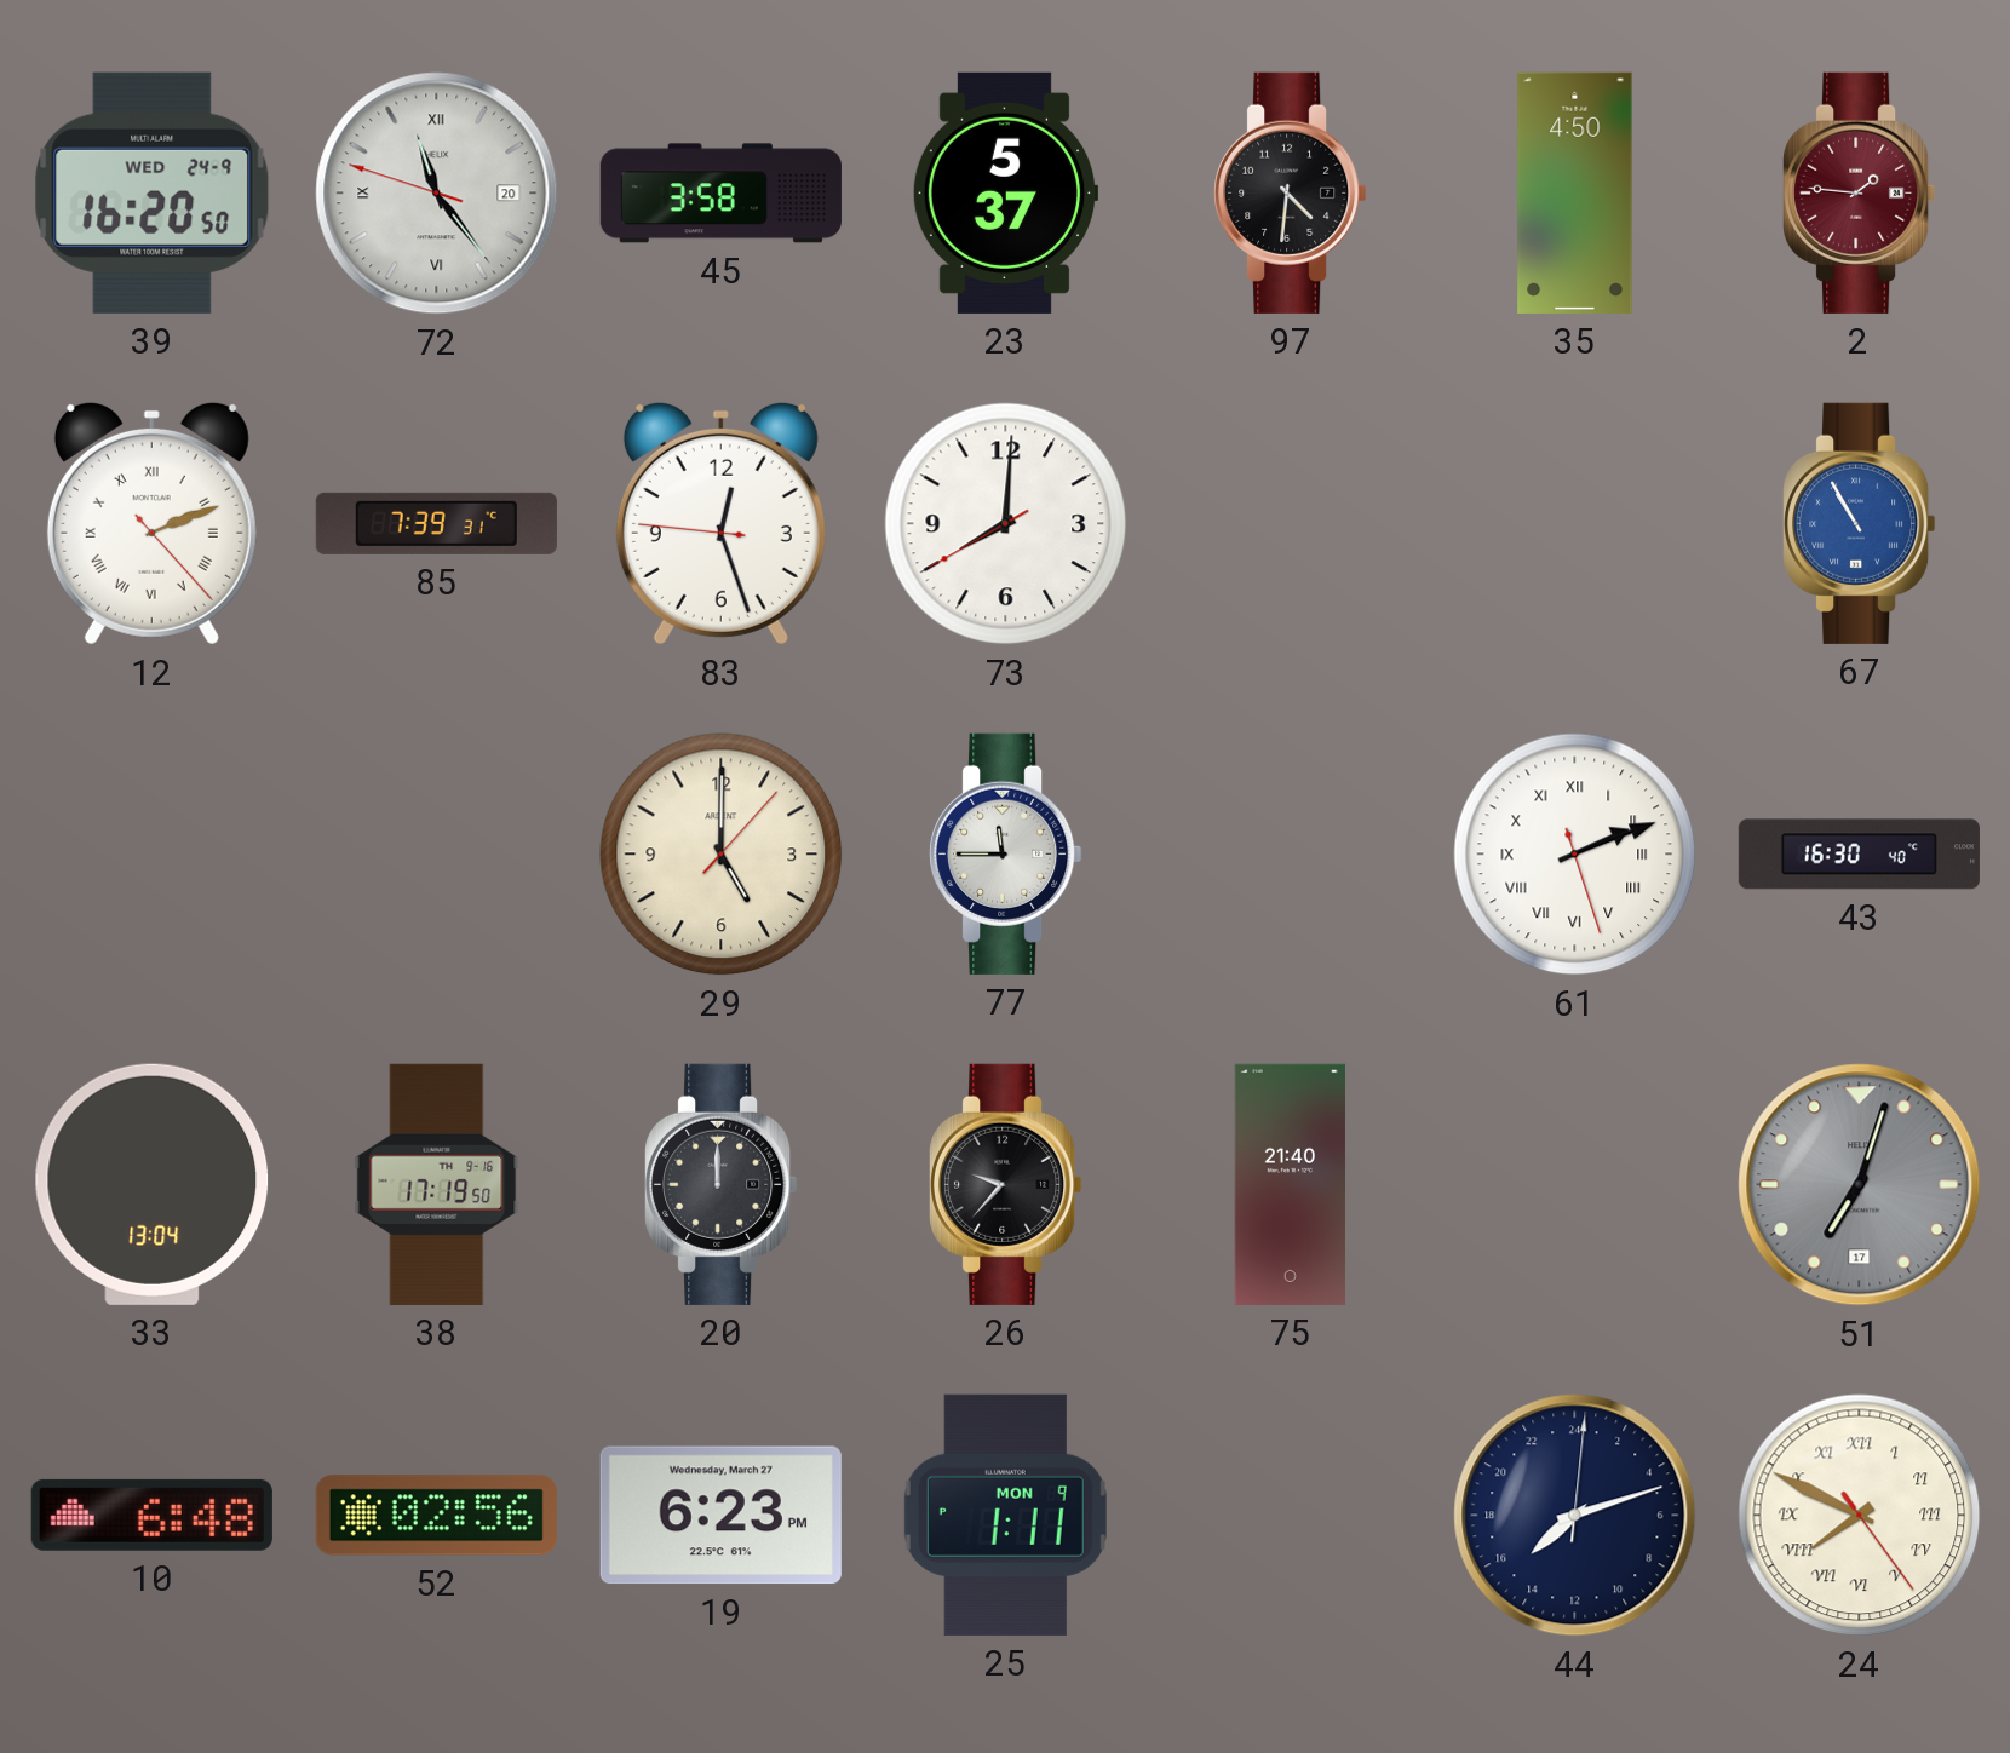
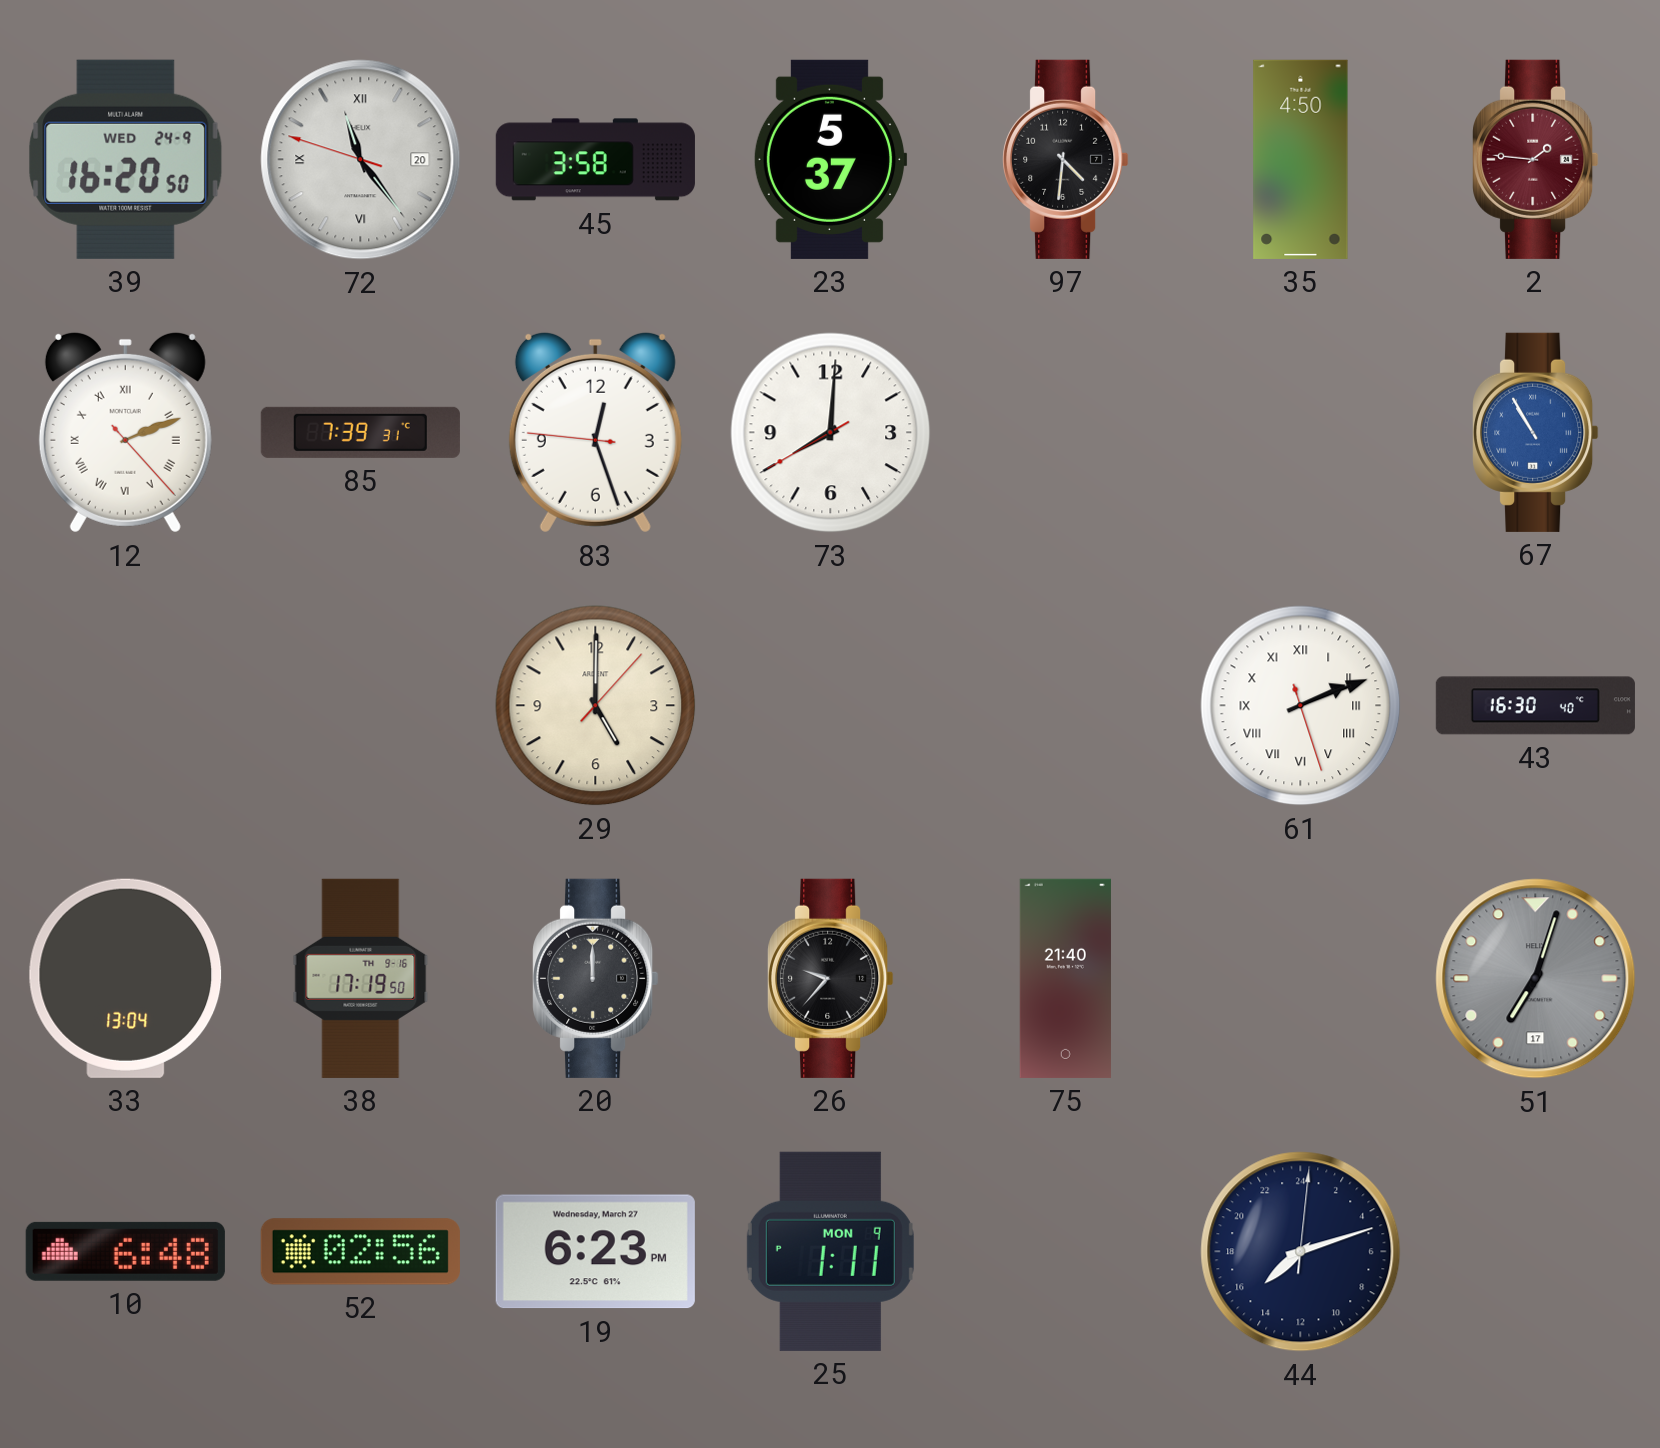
77: 11:45 -> none
24: 7:49 -> none
